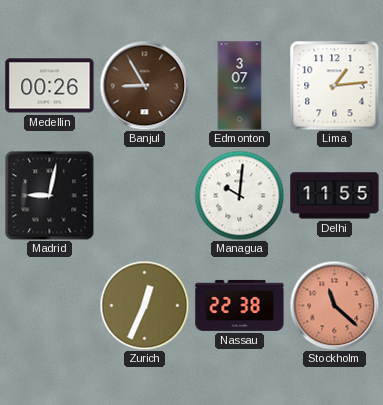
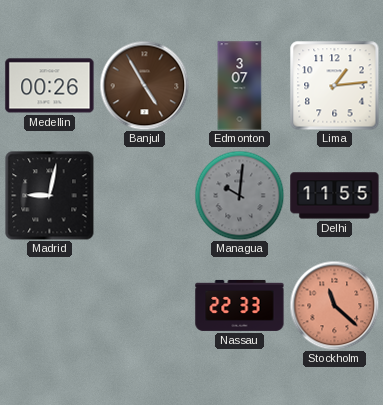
Banjul: 8:55 -> 4:55
Managua dial: white -> grey
Zurich: 12:34 -> none
Nassau: 22:38 -> 22:33
